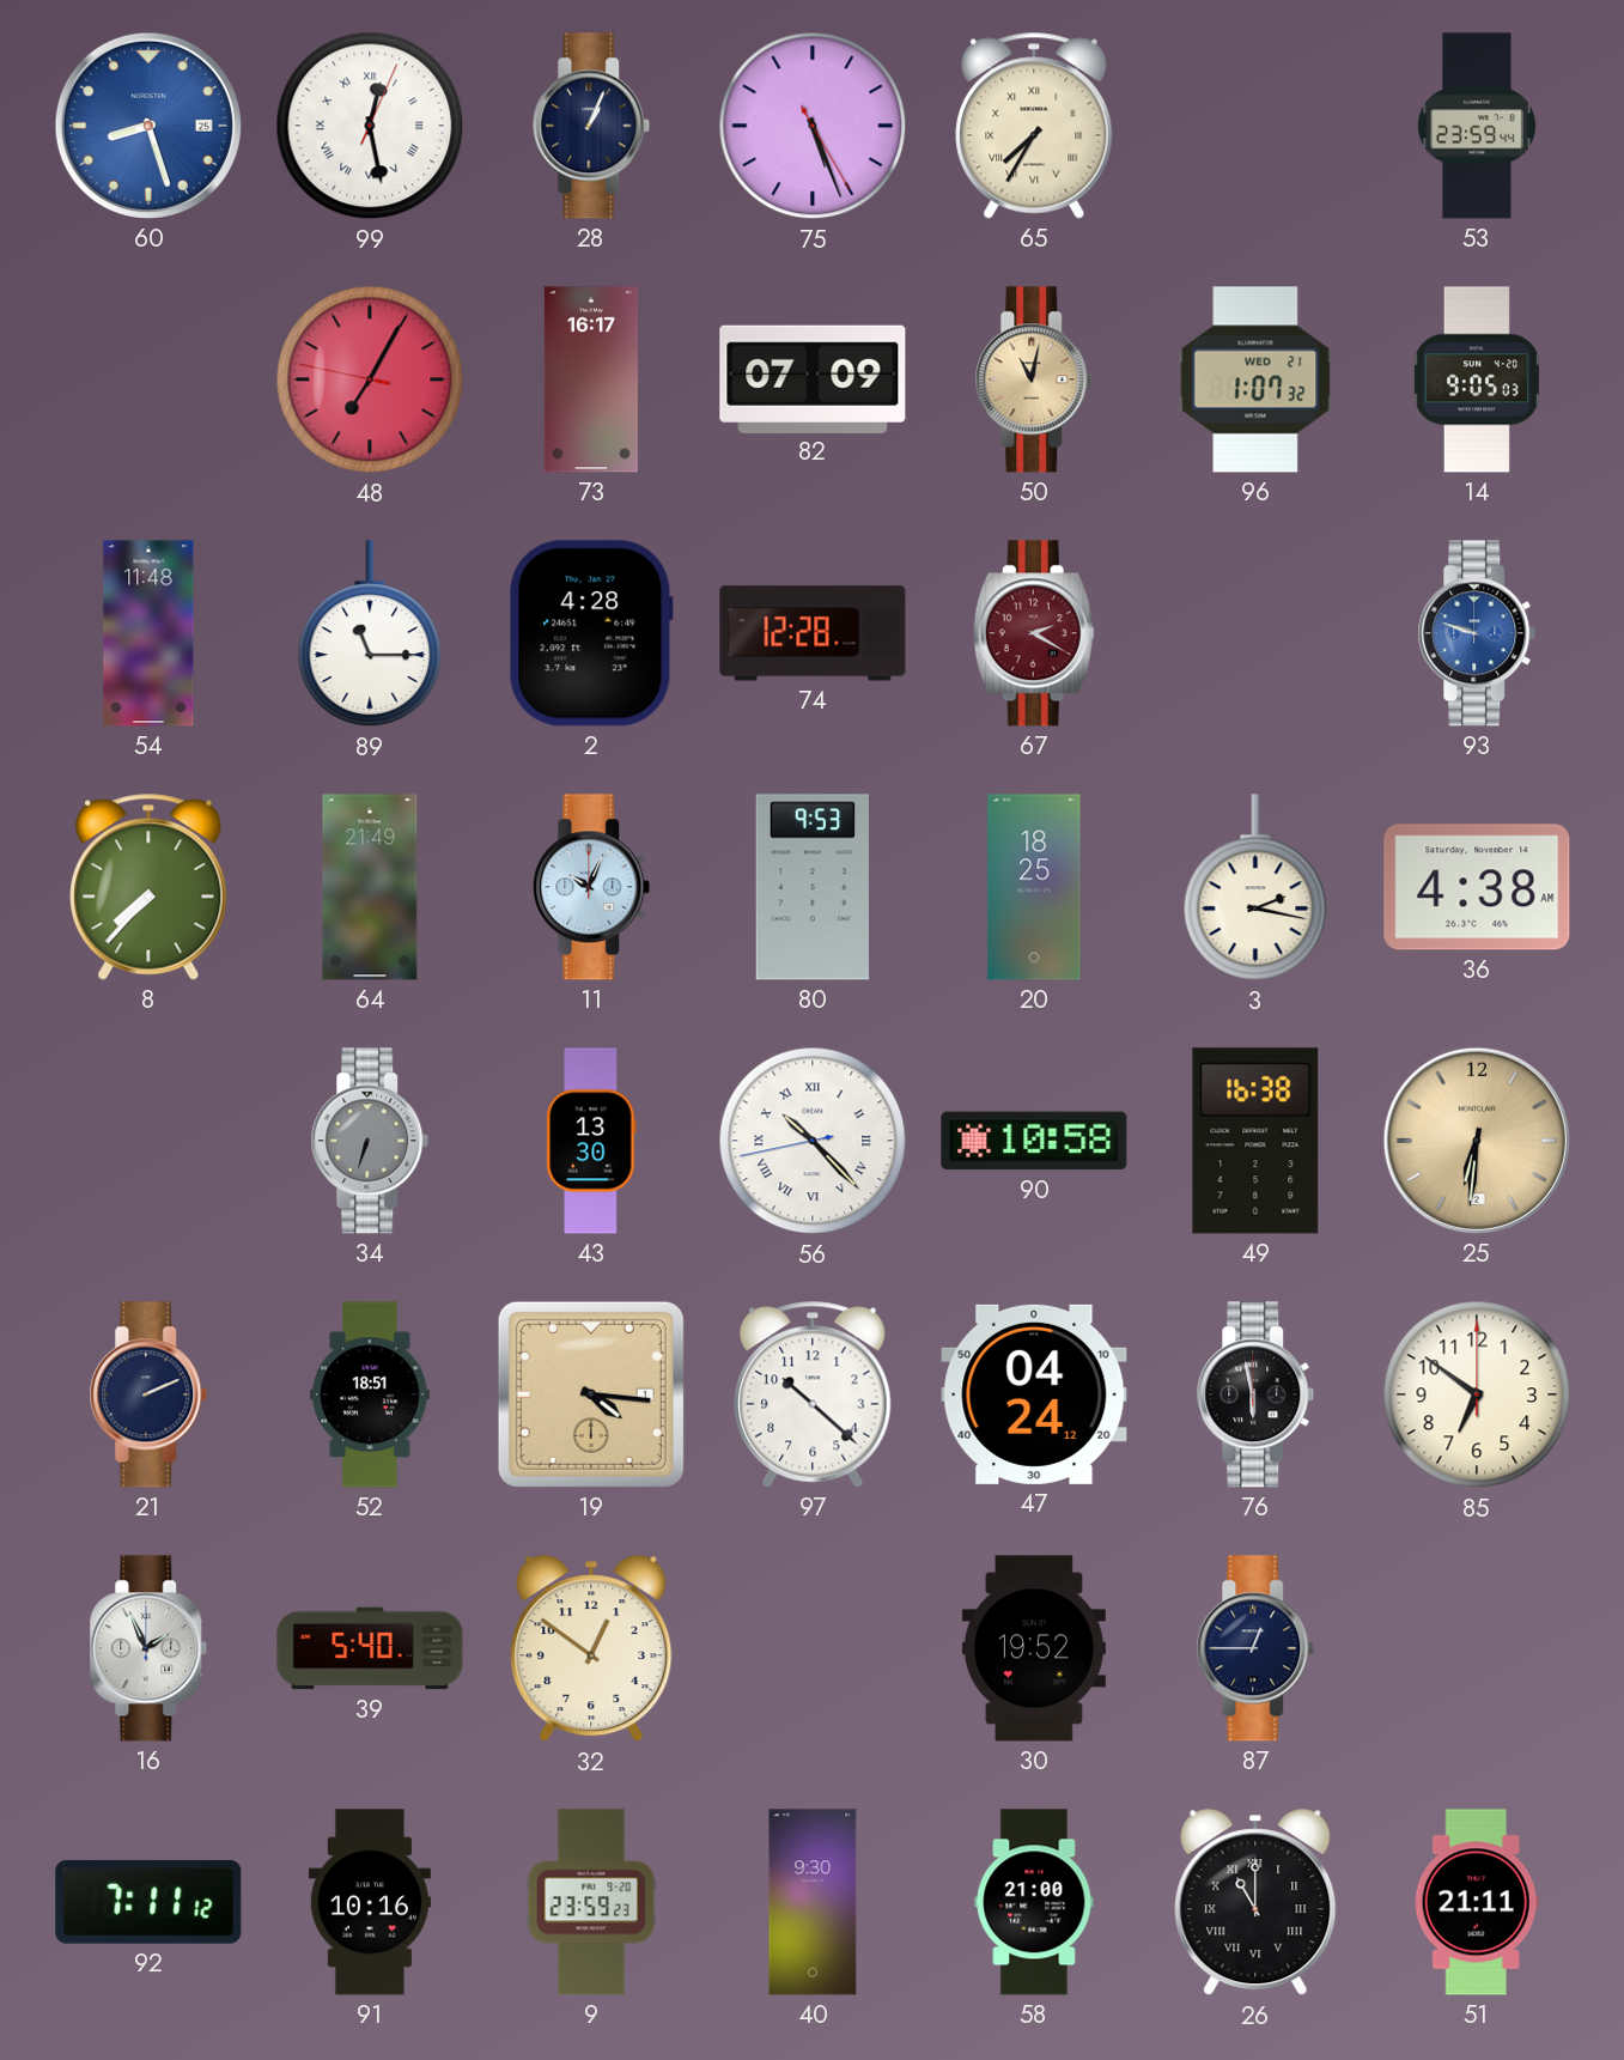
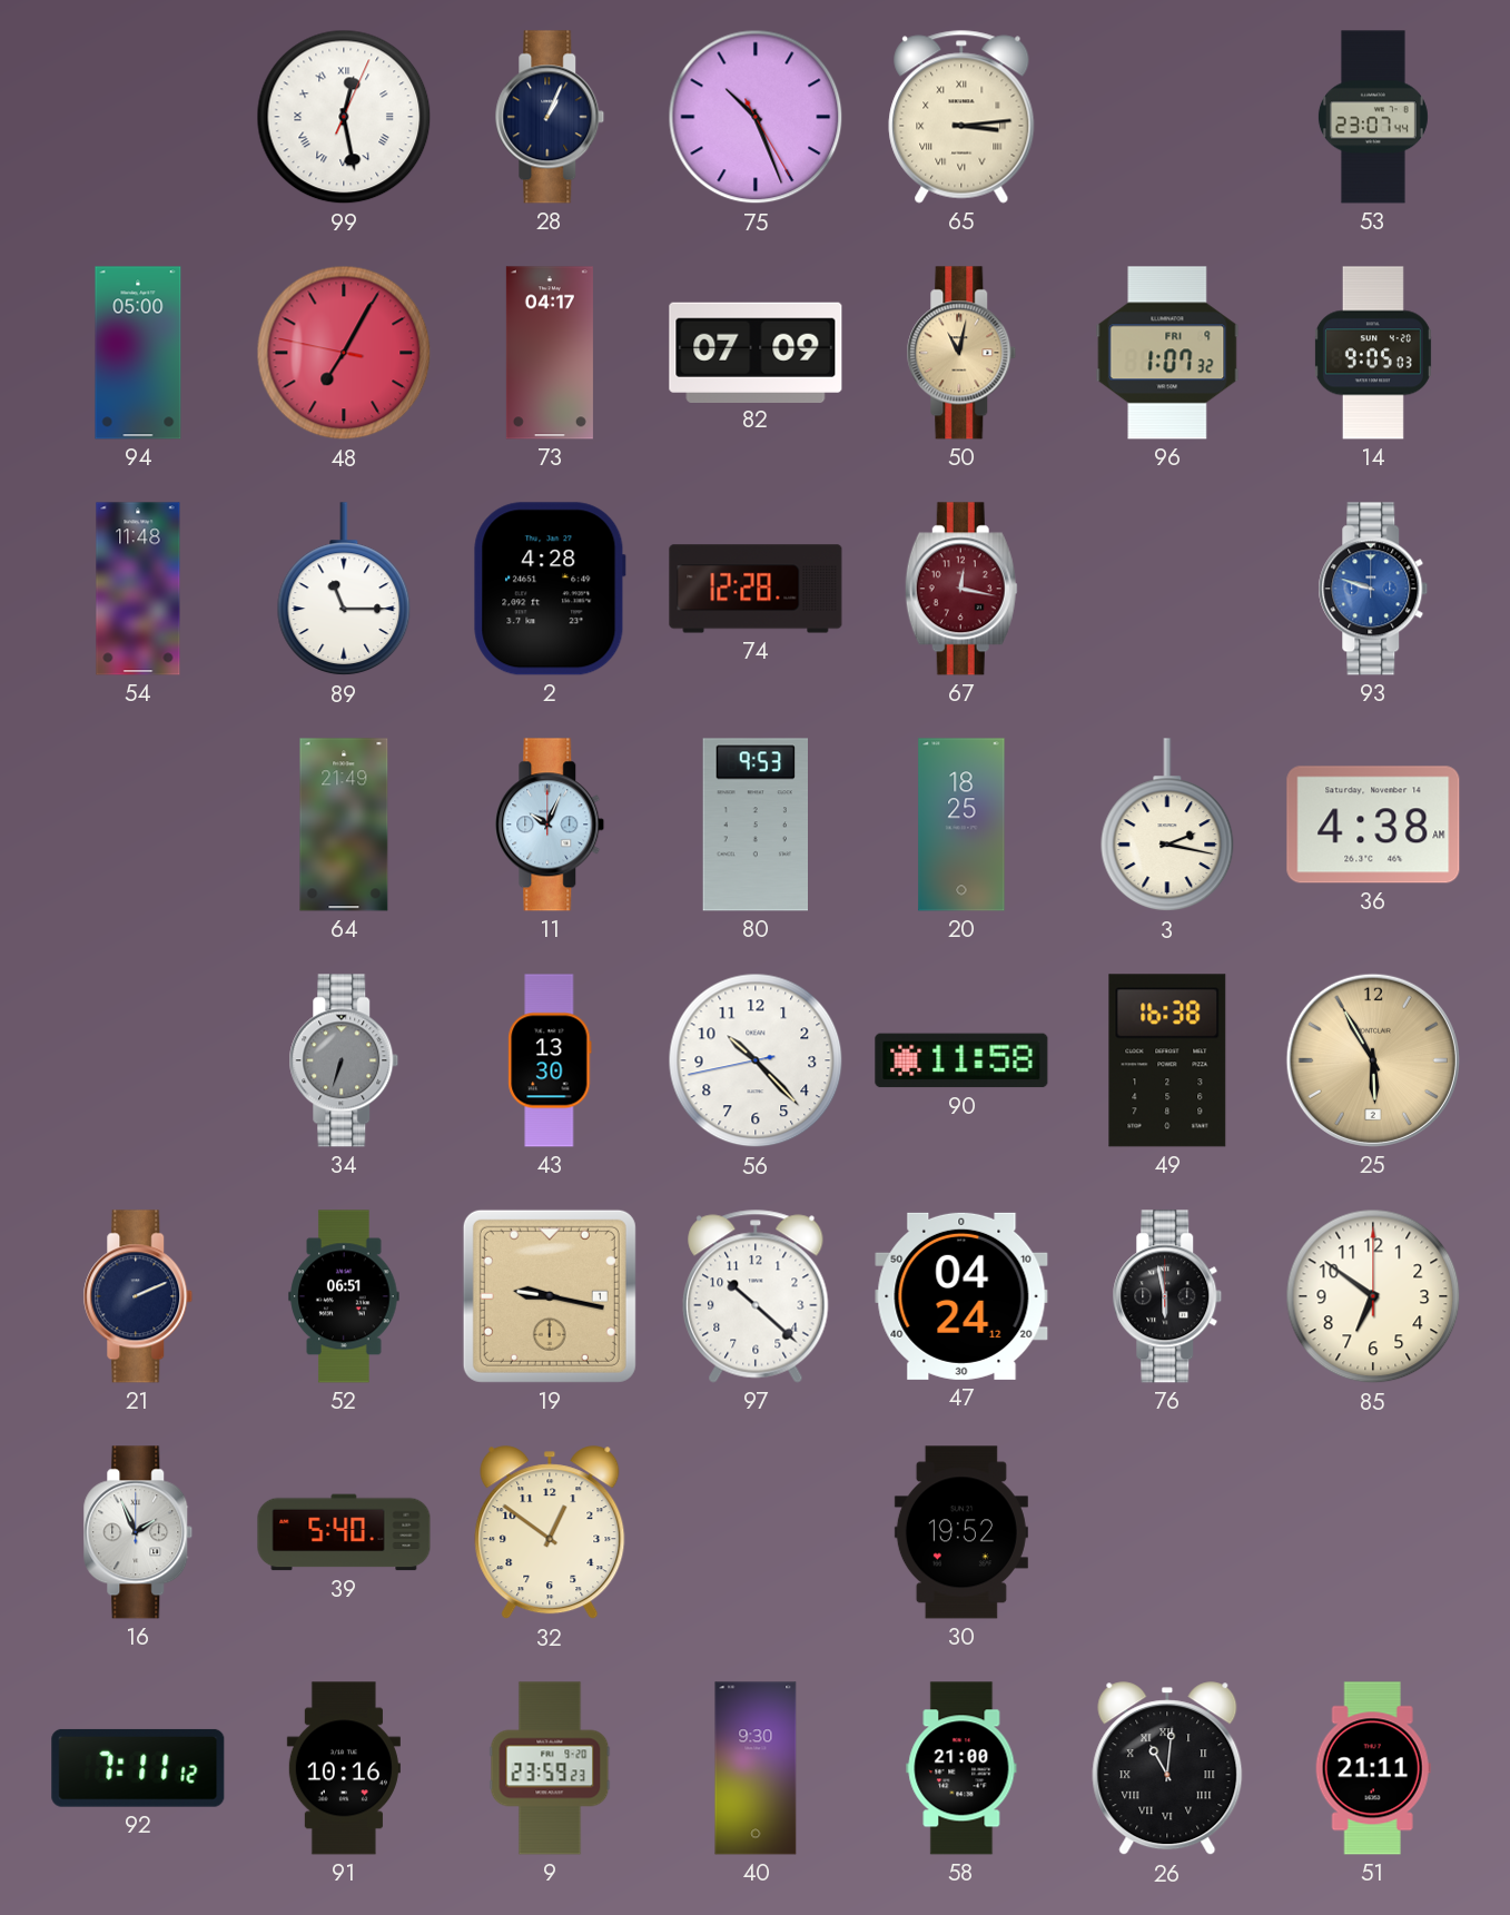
60: 8:27 -> none
75: 5:26 -> 10:26
65: 7:35 -> 3:14
53: 23:59 -> 23:07
94: none -> 05:00
73: 16:17 -> 04:17
96 date: WED 21 -> FRI 9
67: 2:20 -> 12:17
8: 7:37 -> none
56 numerals: Roman -> Arabic
90: 10:58 -> 11:58
25: 6:31 -> 5:55
52: 18:51 -> 06:51
19: 4:16 -> 9:17
87: 12:45 -> none
26: 11:00 -> 11:01
